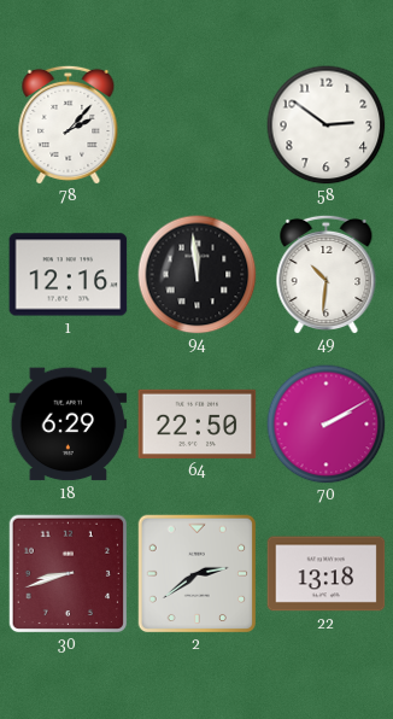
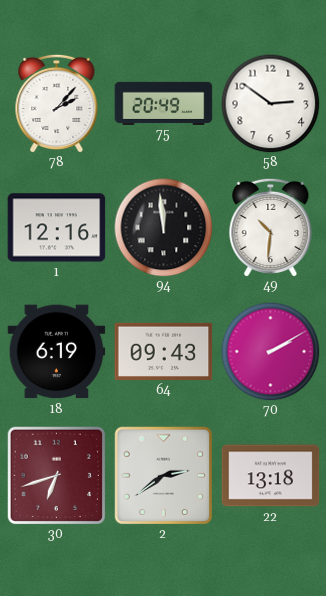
75: none -> 20:49
18: 6:29 -> 6:19
64: 22:50 -> 09:43
30: 8:42 -> 6:42
